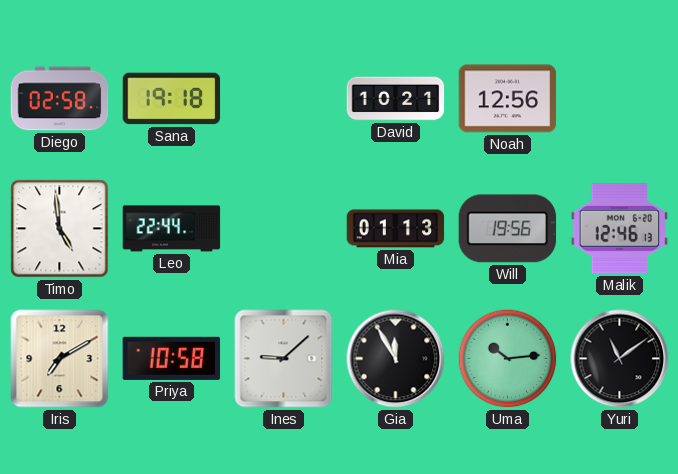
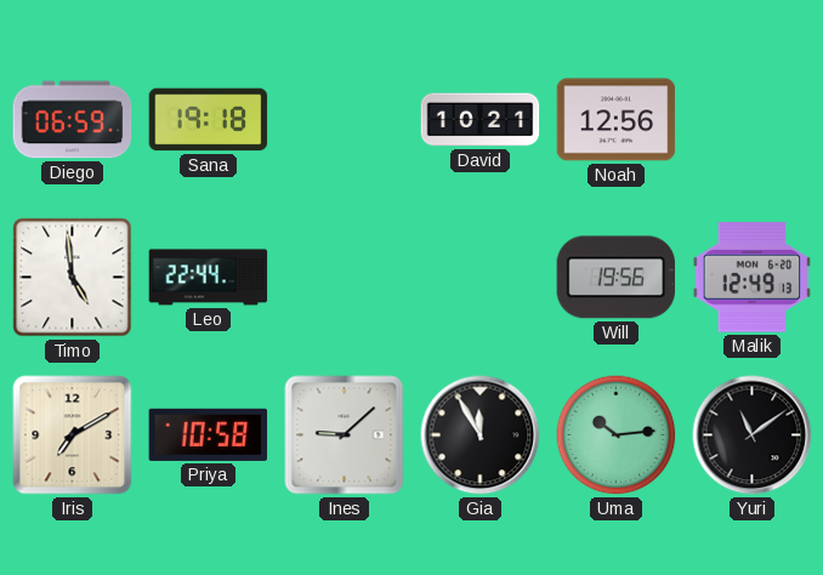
Diego: 02:58 -> 06:59
Mia: 01:13 -> none
Malik: 12:46 -> 12:49
